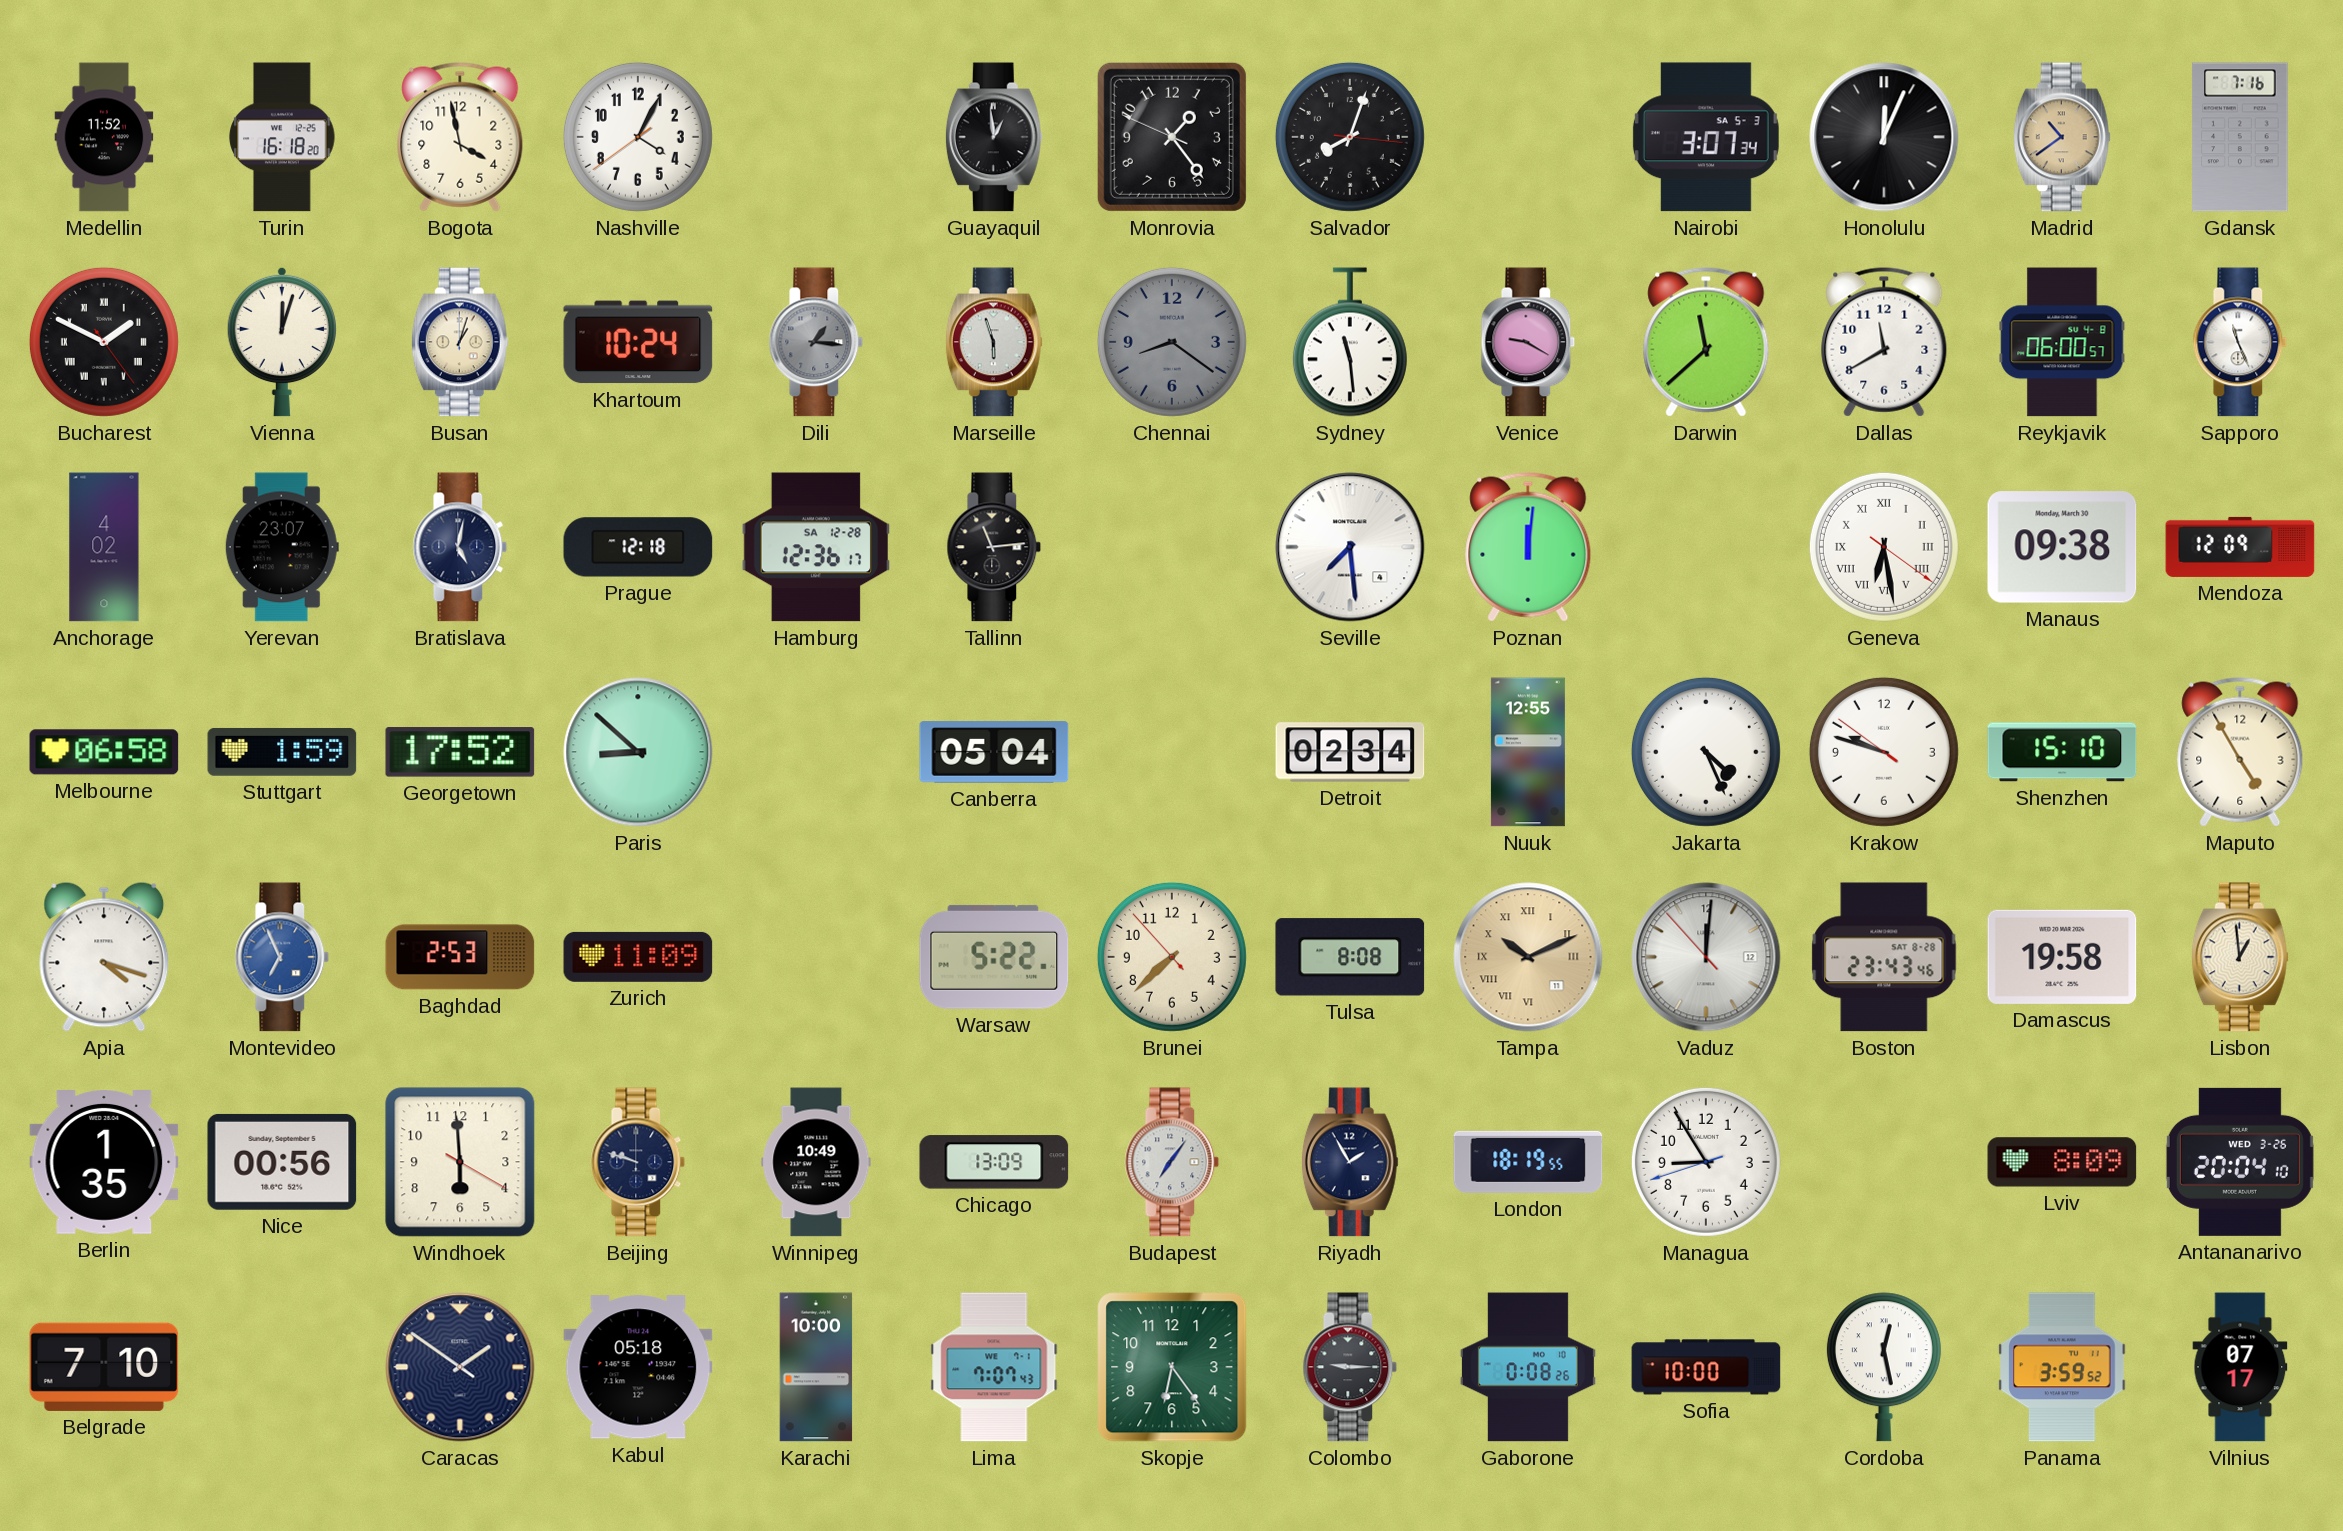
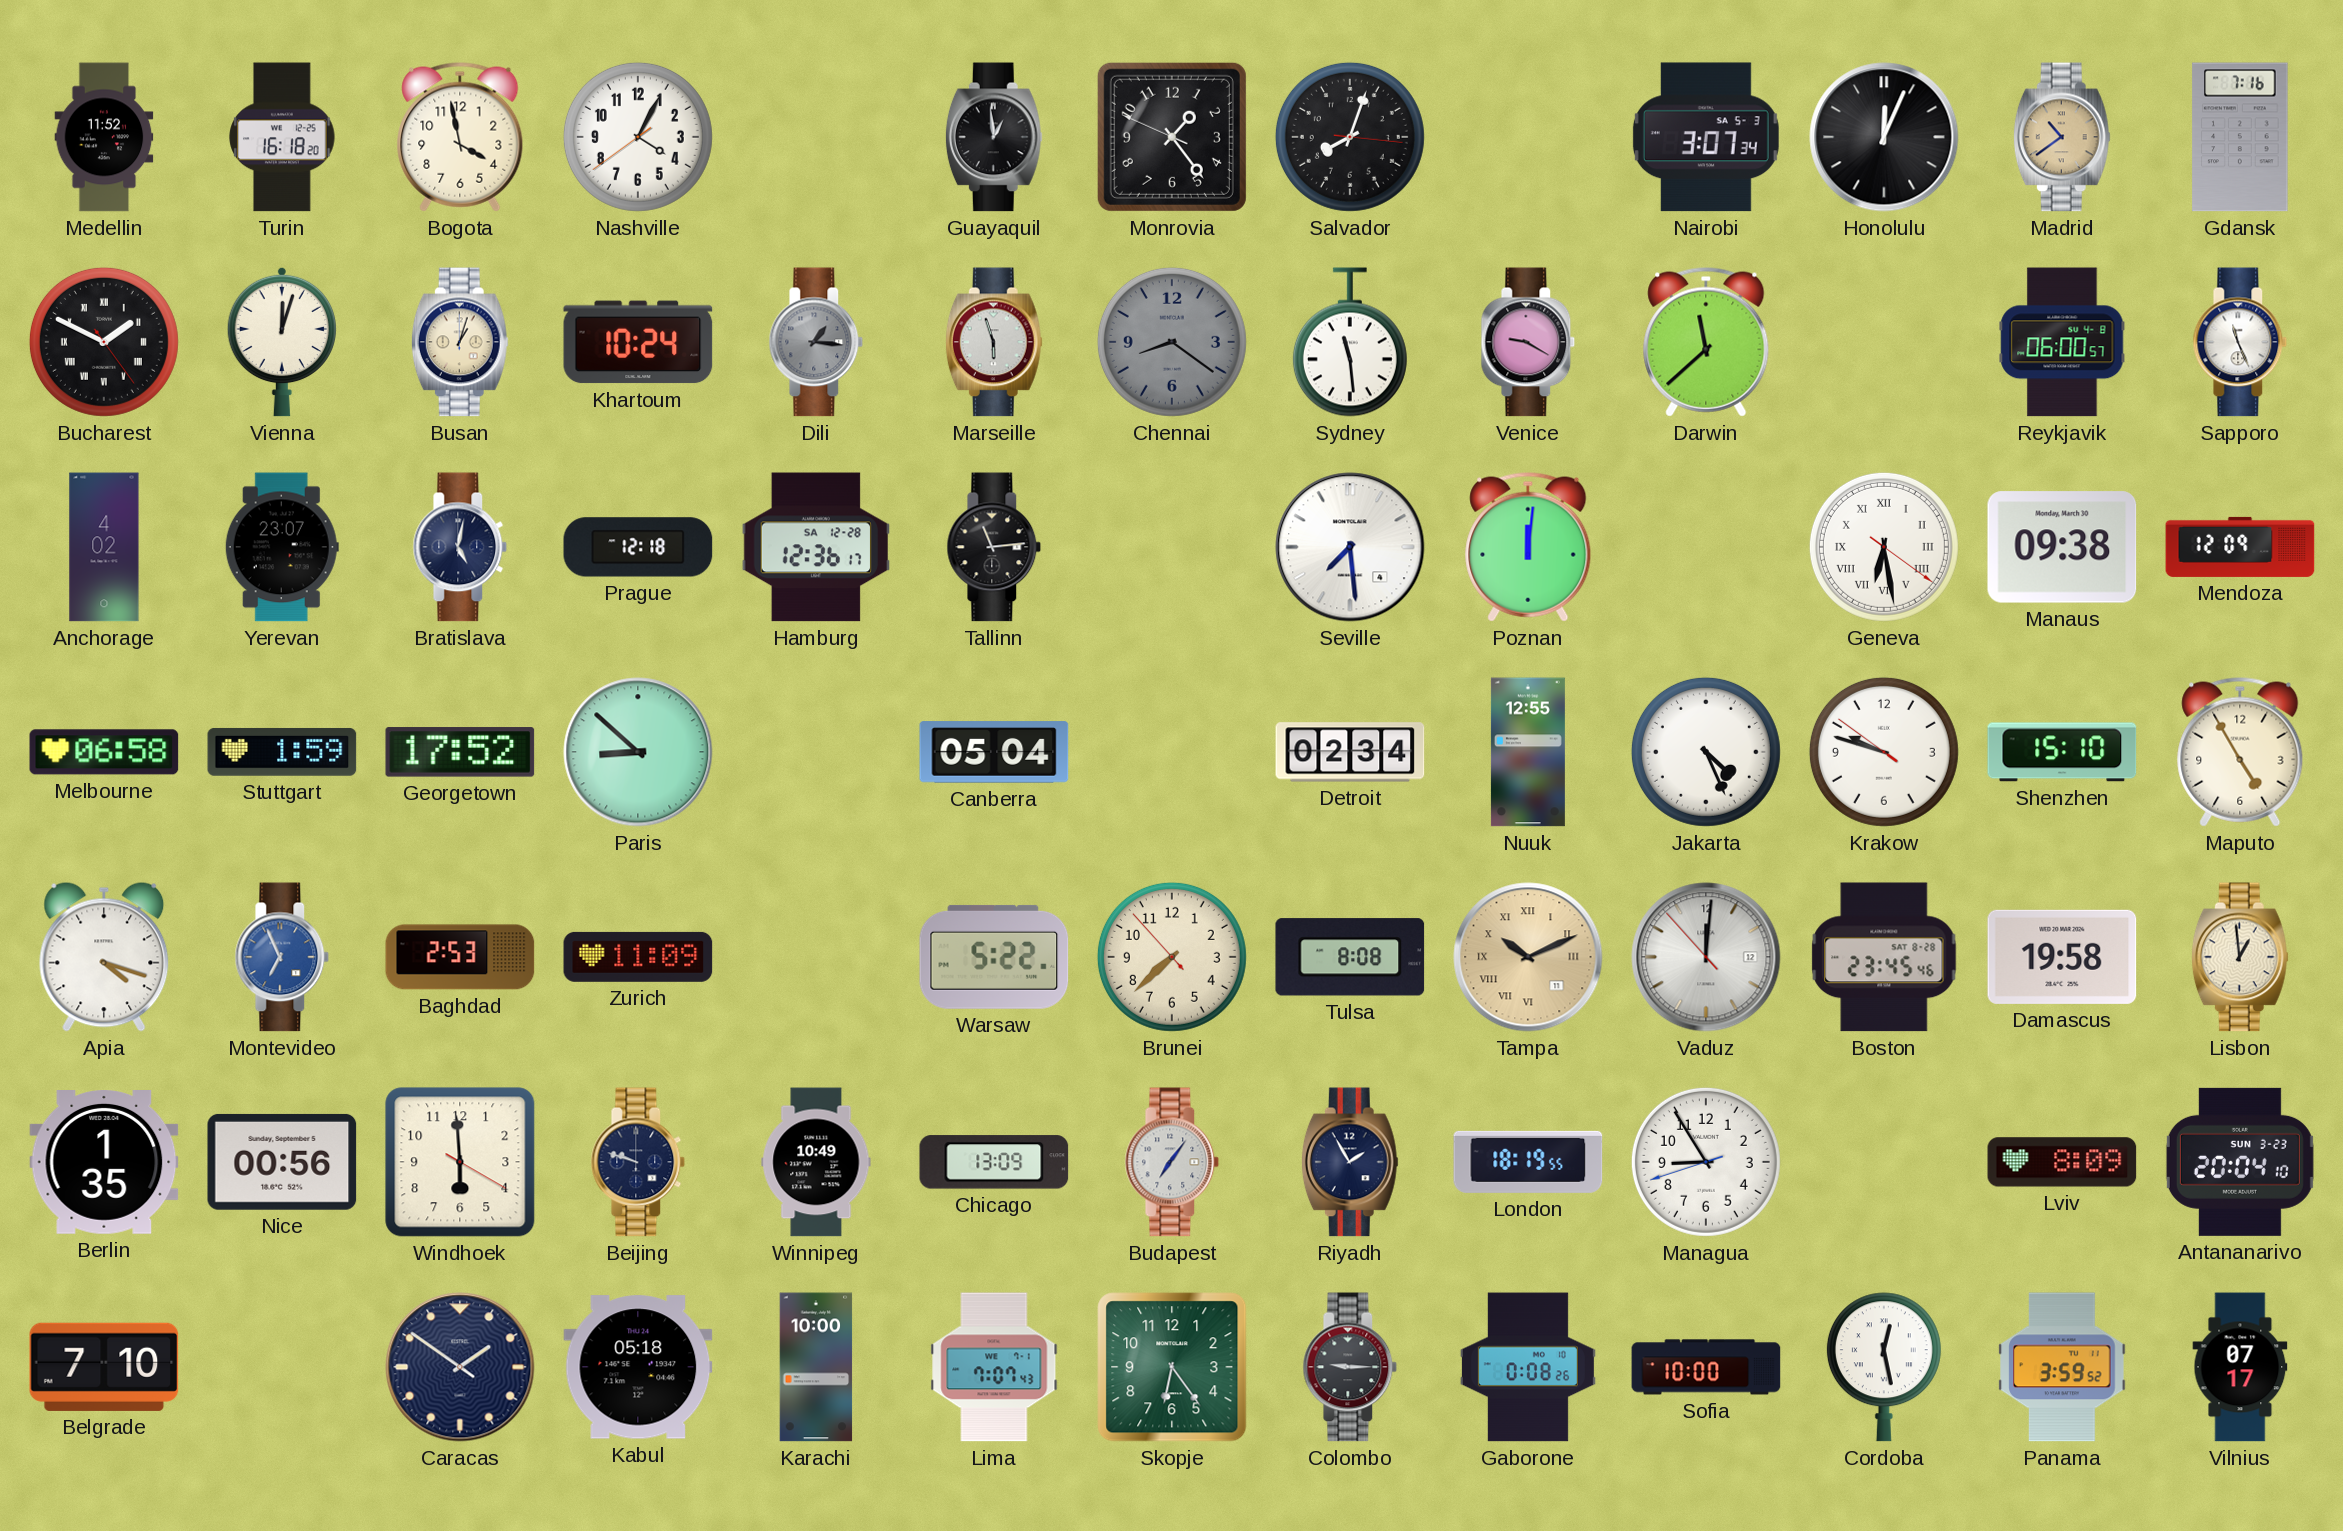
Dallas: 11:40 -> none
Boston: 23:43 -> 23:45
Antananarivo date: WED 3-26 -> SUN 3-23
